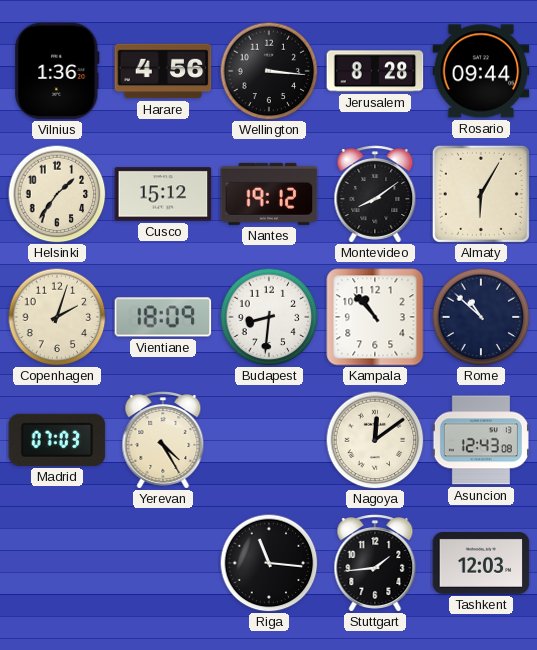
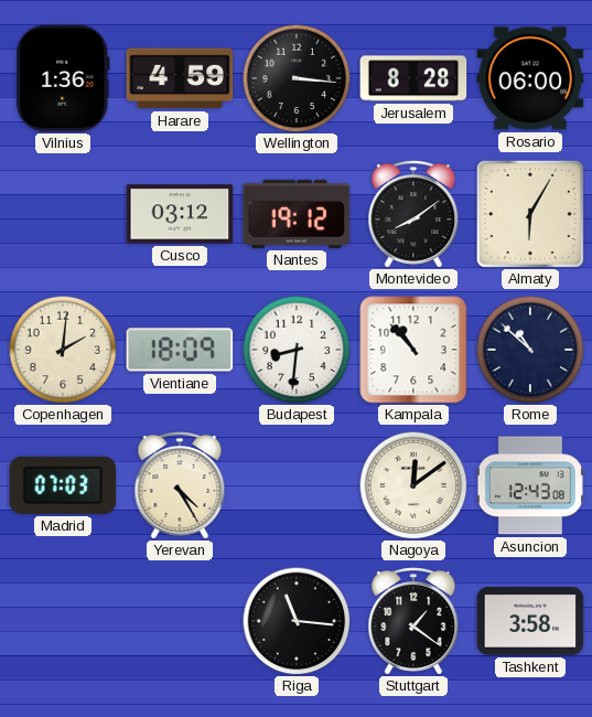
Harare: 4:56 -> 4:59
Rosario: 09:44 -> 06:00
Helsinki: 1:36 -> none
Cusco: 15:12 -> 03:12
Copenhagen: 2:03 -> 2:01
Stuttgart: 1:44 -> 1:21
Tashkent: 12:03 -> 3:58
